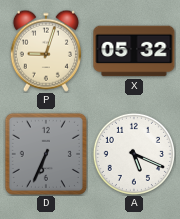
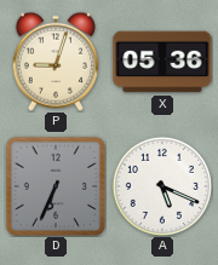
X: 05:32 -> 05:36
